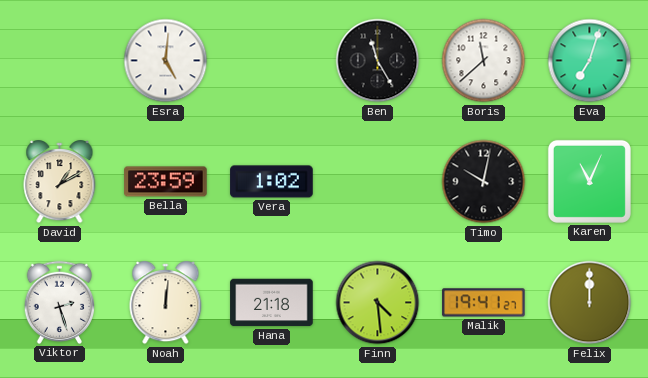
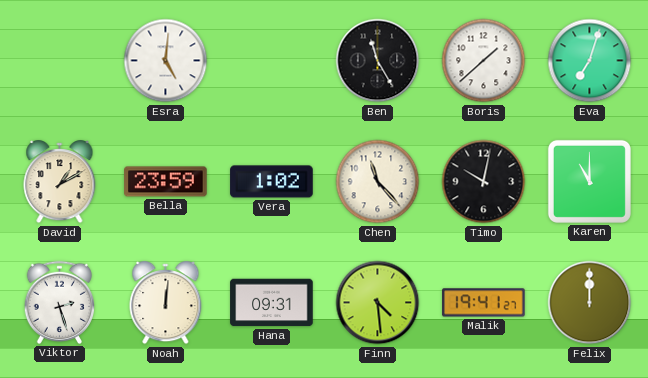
Boris: 11:38 -> 1:38
Chen: none -> 11:23
Karen: 11:04 -> 11:00
Hana: 21:18 -> 09:31
